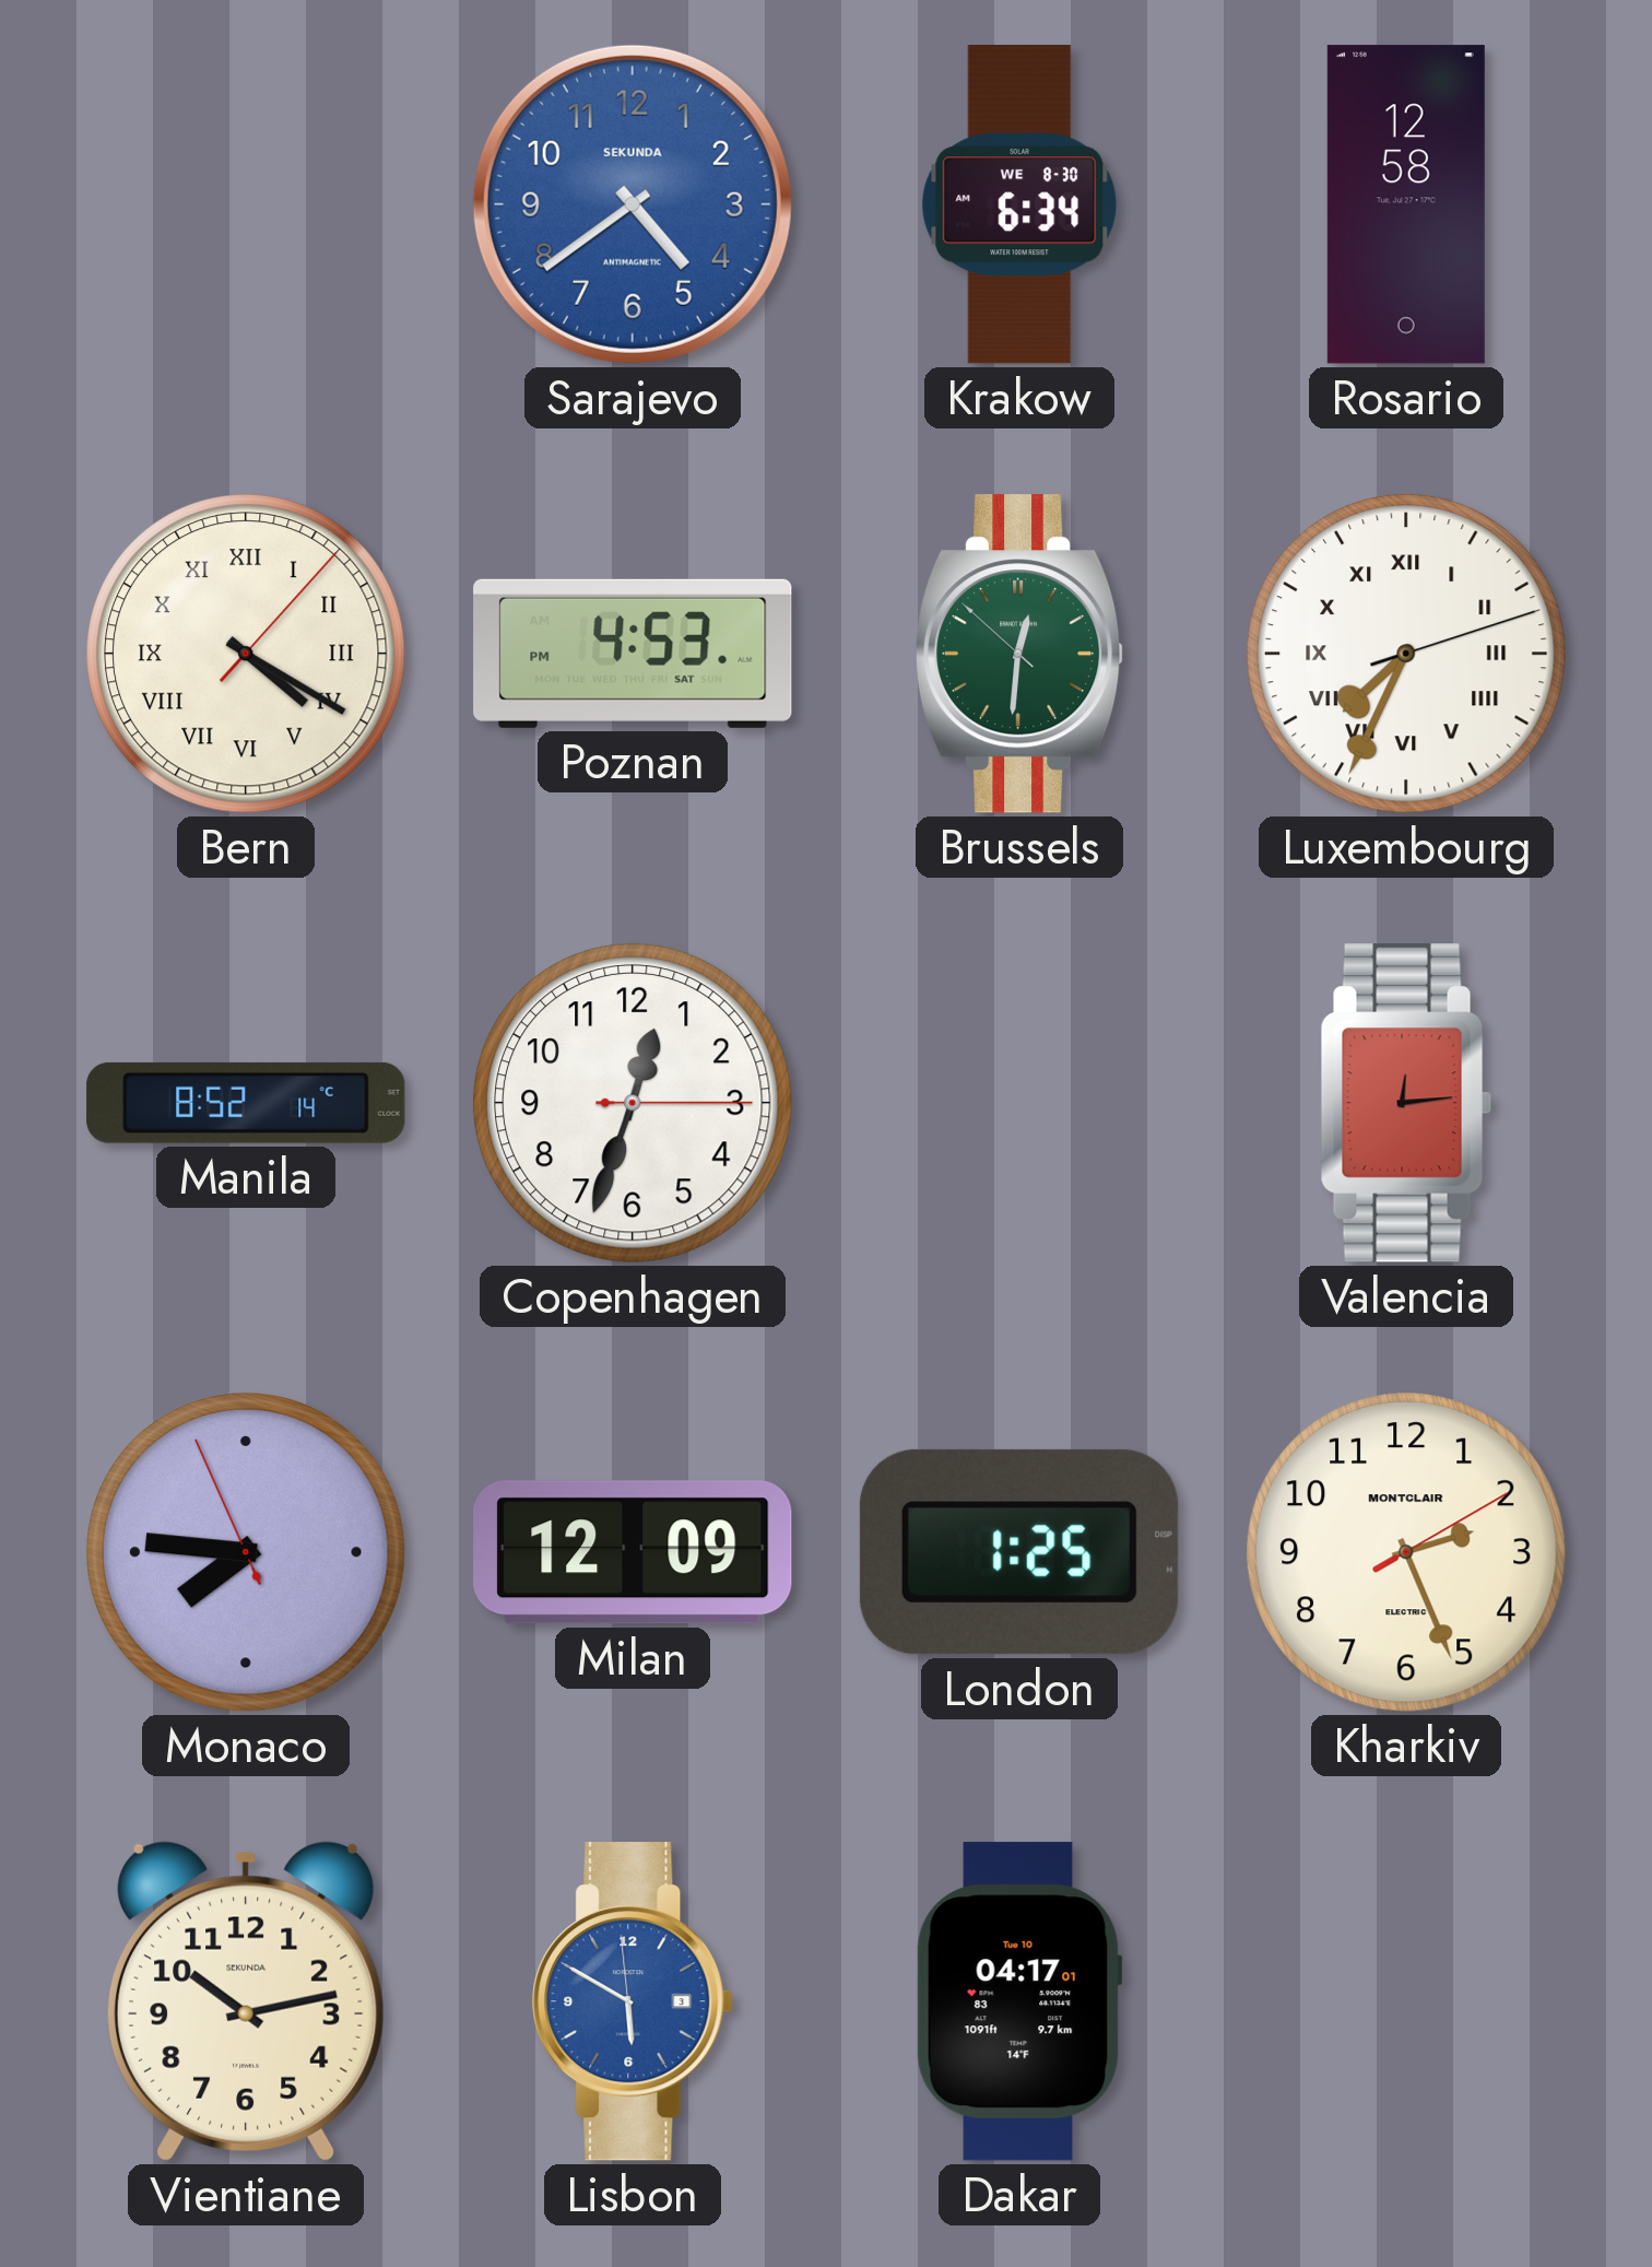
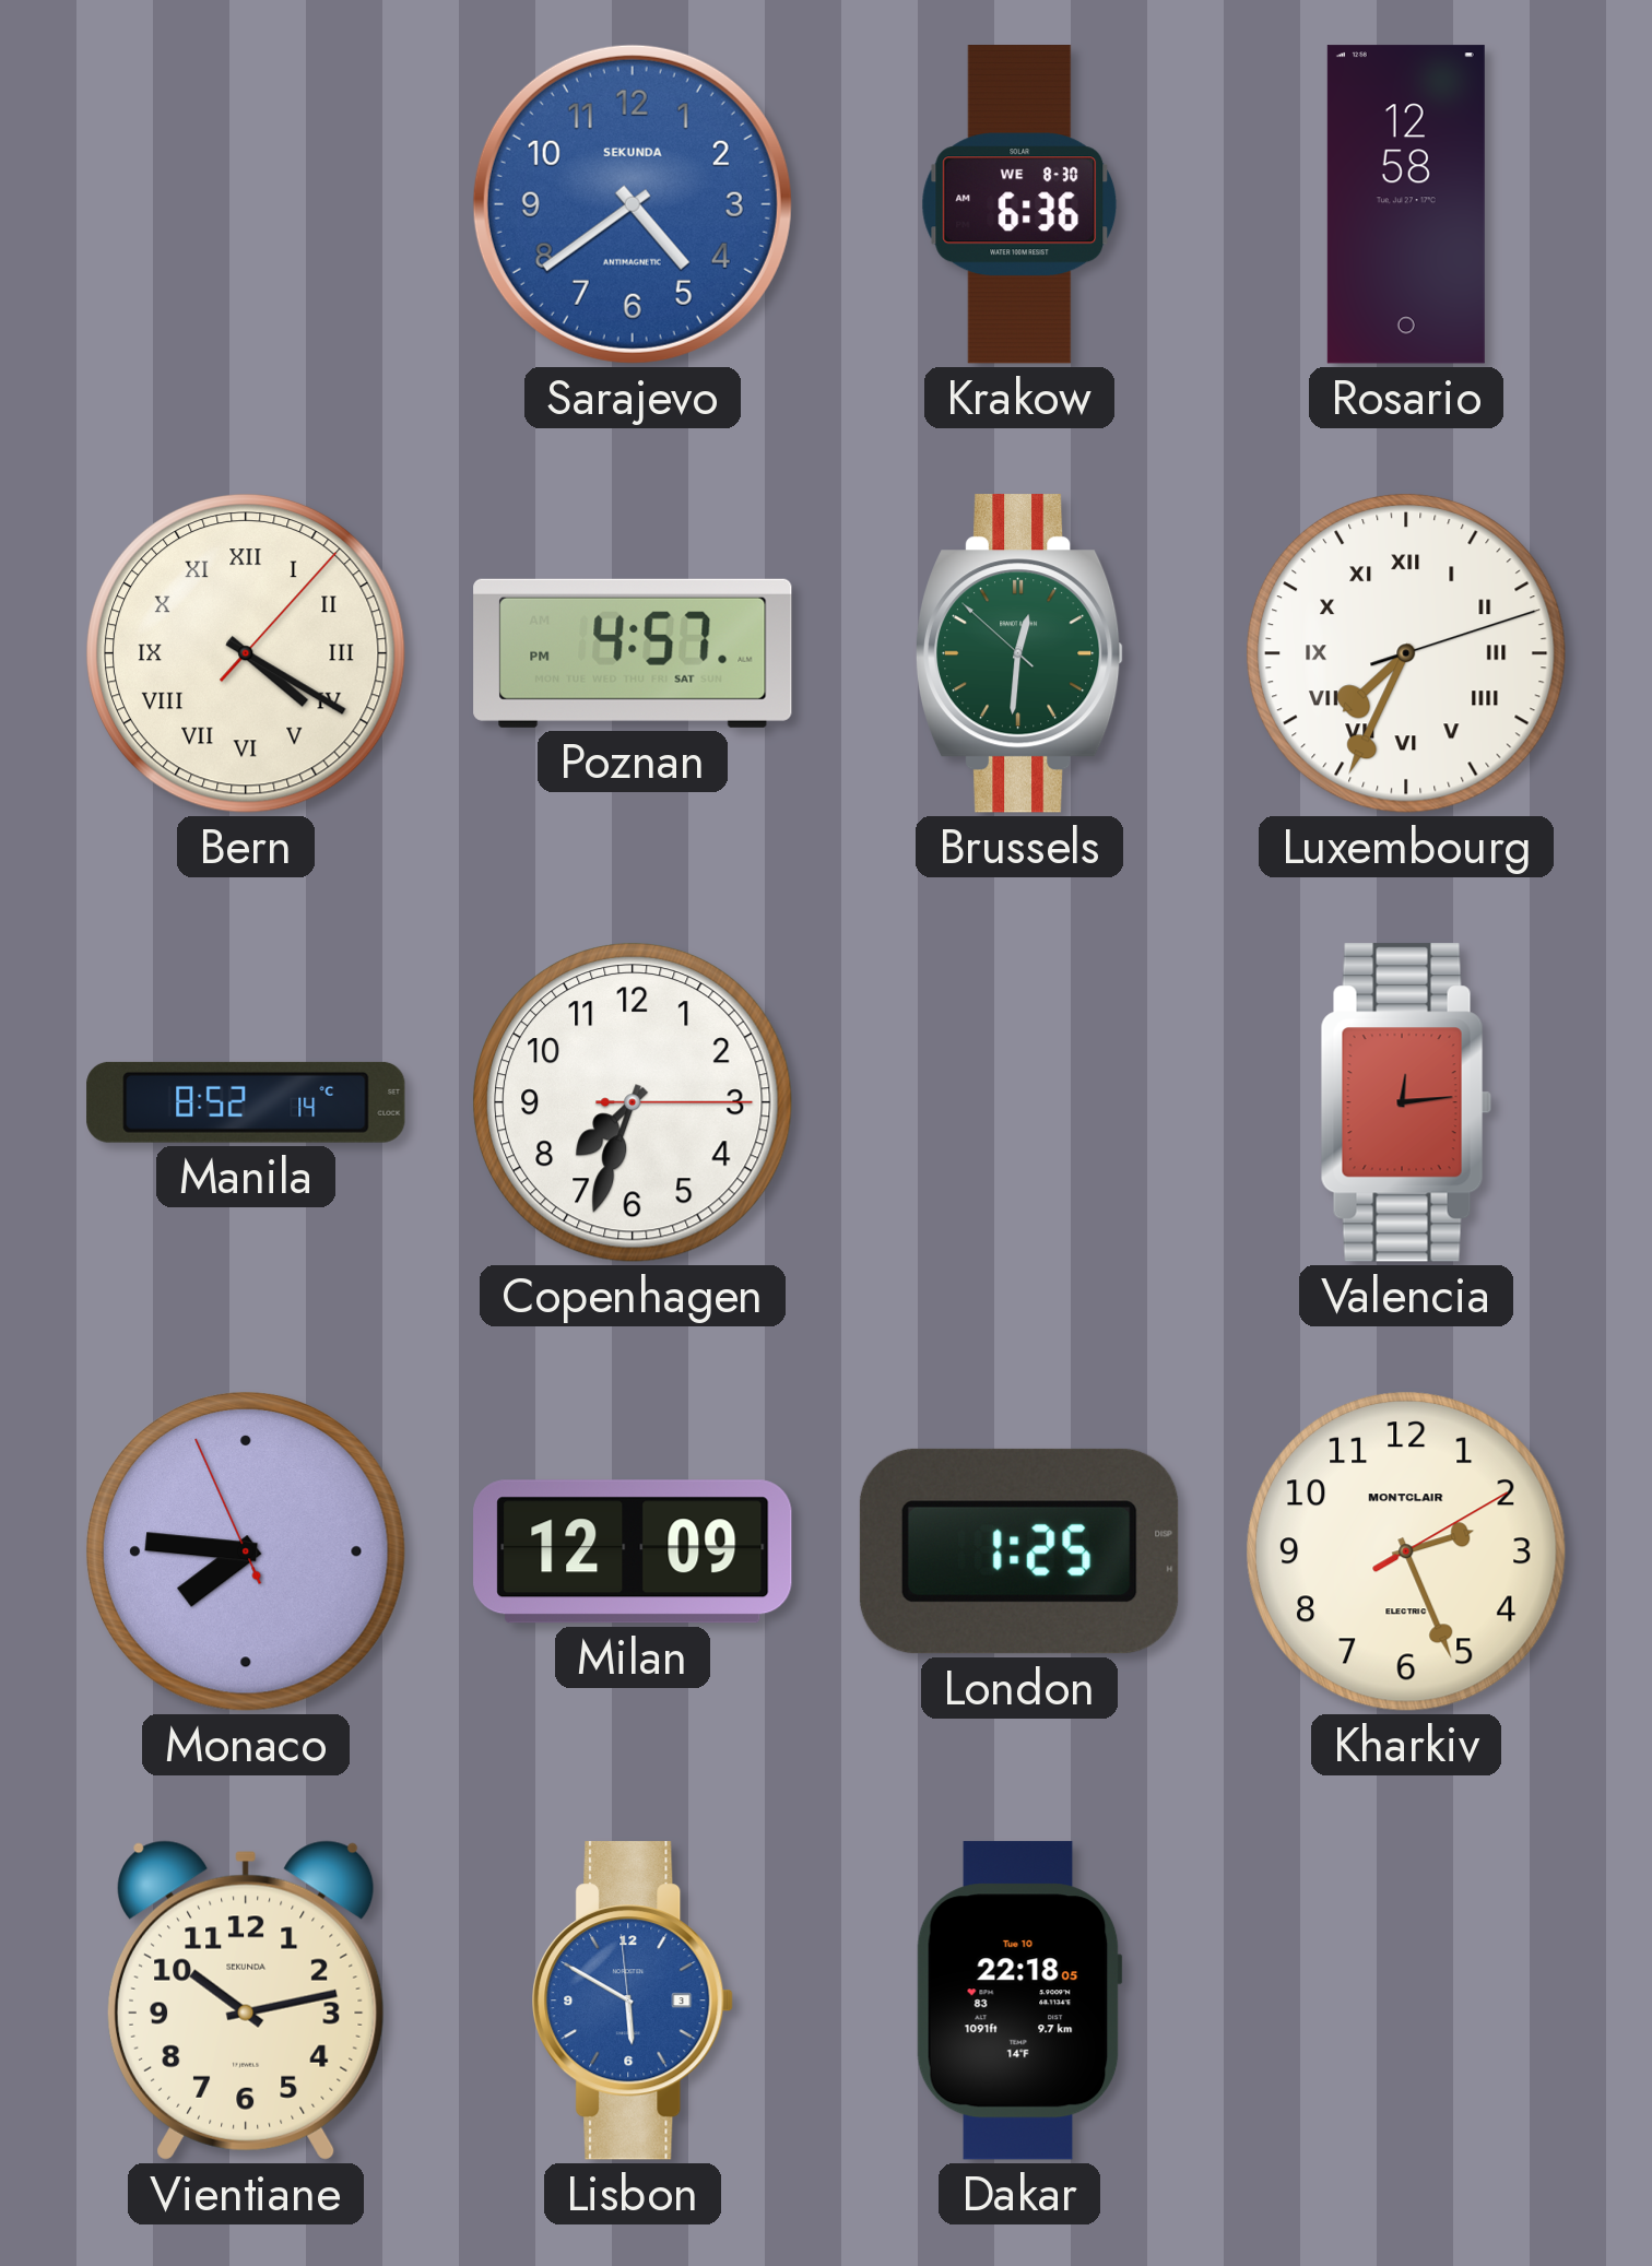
Krakow: 6:34 -> 6:36
Poznan: 4:53 -> 4:57
Copenhagen: 12:33 -> 7:33
Dakar: 04:17 -> 22:18
